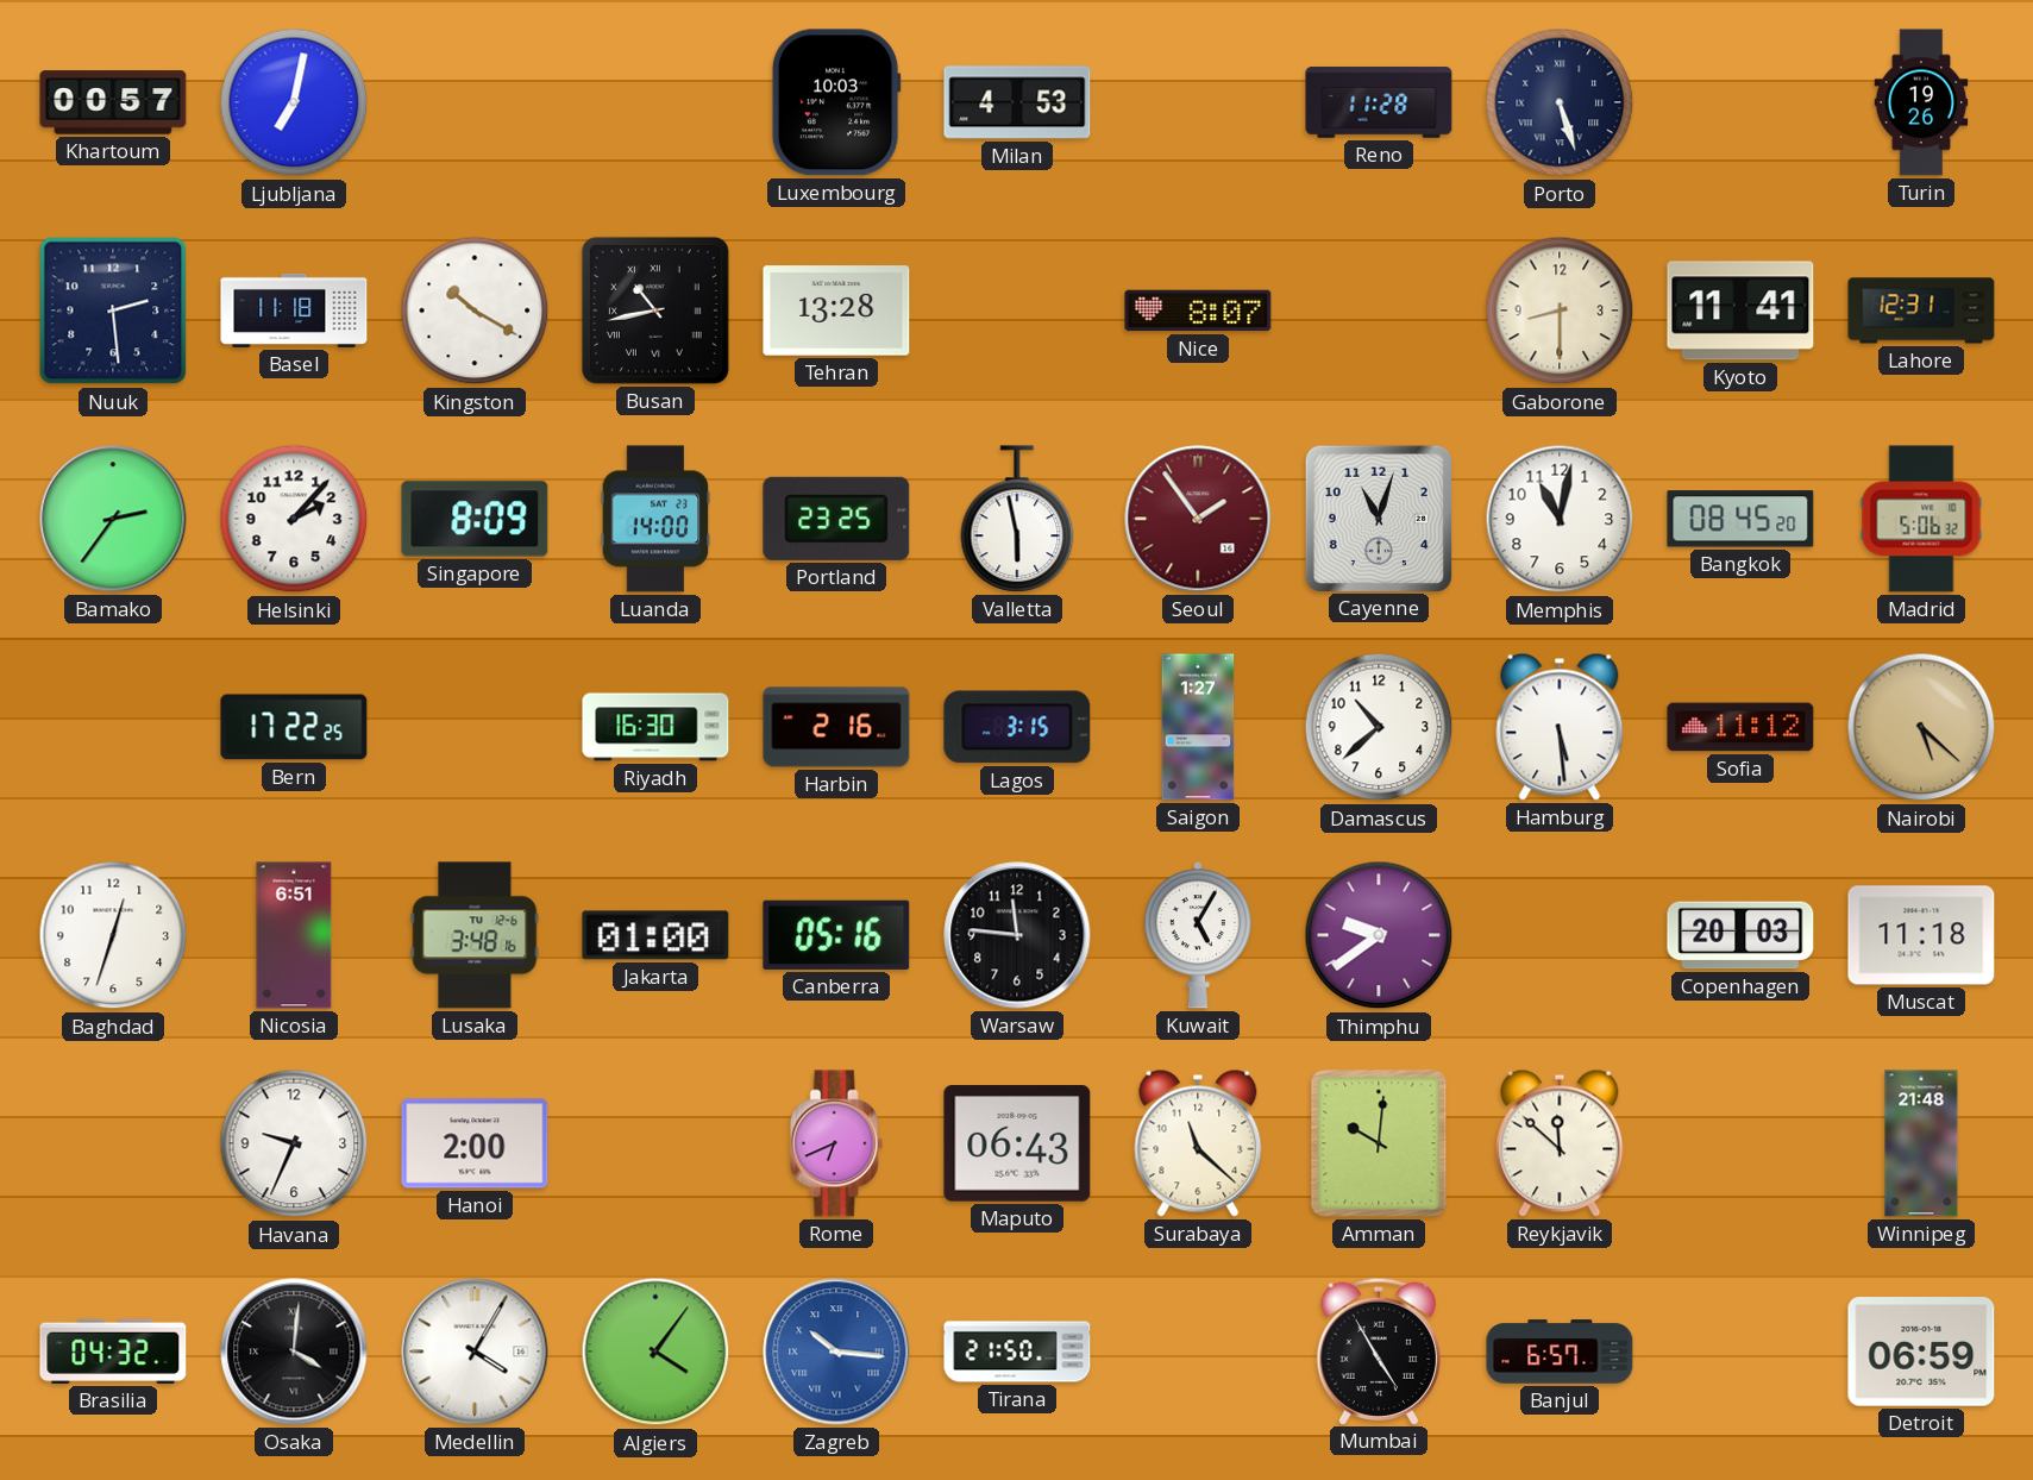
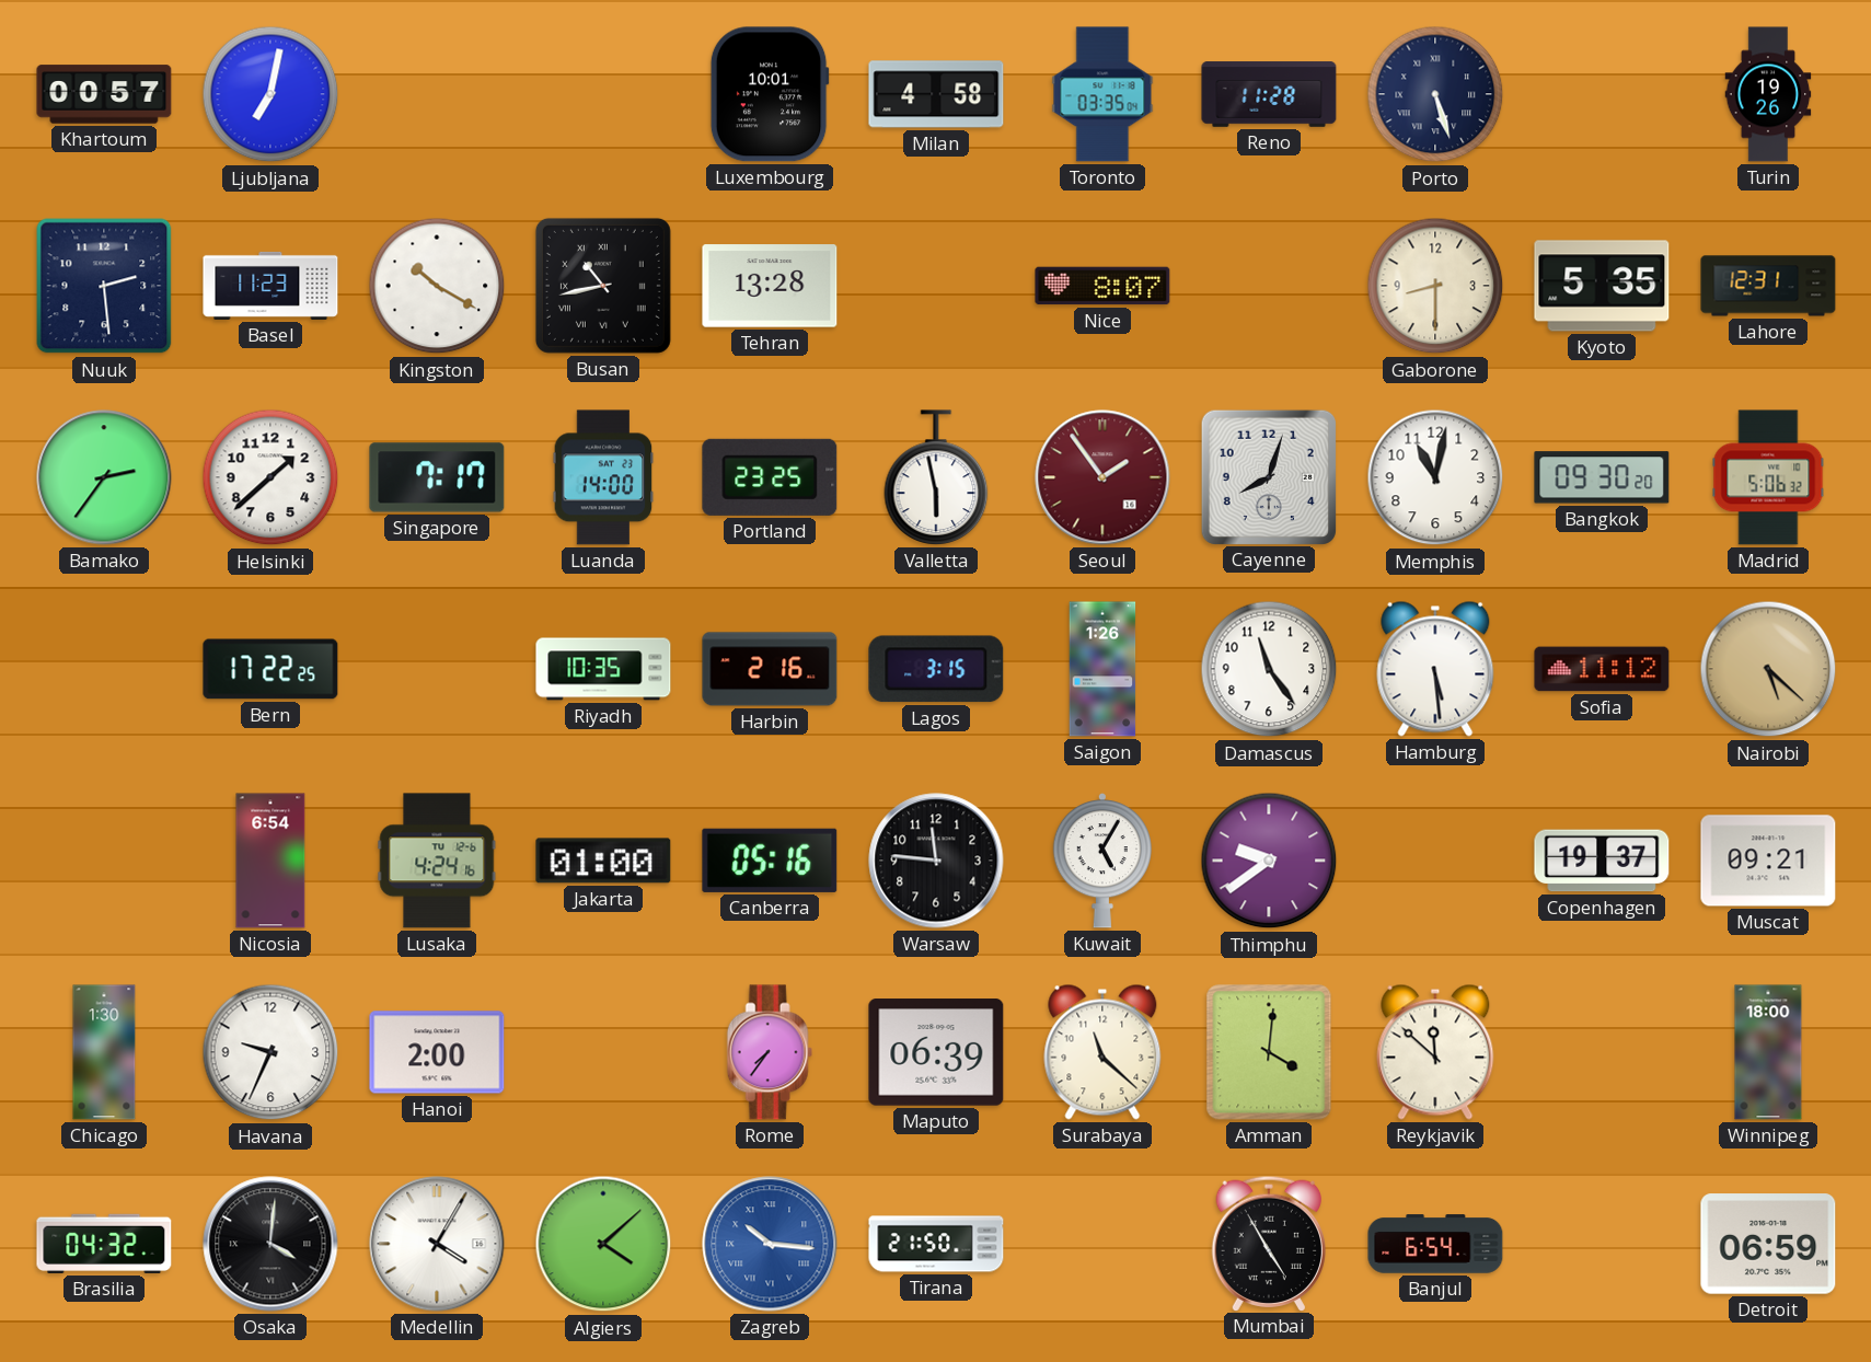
Luxembourg: 10:03 -> 10:01
Milan: 4:53 -> 4:58
Toronto: none -> 03:35
Basel: 11:18 -> 11:23
Kyoto: 11:41 -> 5:35
Helsinki: 2:07 -> 1:38
Singapore: 8:09 -> 7:17
Cayenne: 11:03 -> 8:03
Bangkok: 08:45 -> 09:30
Riyadh: 16:30 -> 10:35
Saigon: 1:27 -> 1:26
Damascus: 10:38 -> 11:24
Baghdad: 12:33 -> none
Nicosia: 6:51 -> 6:54
Lusaka: 3:48 -> 4:24
Copenhagen: 20:03 -> 19:37
Muscat: 11:18 -> 09:21
Chicago: none -> 1:30
Rome: 6:41 -> 7:36
Maputo: 06:43 -> 06:39
Amman: 10:01 -> 4:01
Winnipeg: 21:48 -> 18:00
Algiers: 4:06 -> 4:08
Banjul: 6:57 -> 6:54
